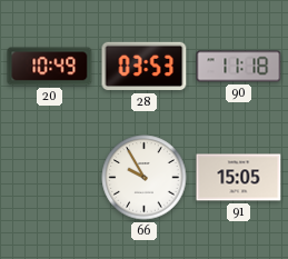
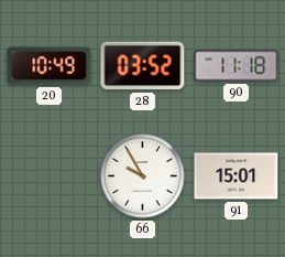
28: 03:53 -> 03:52
91: 15:05 -> 15:01
